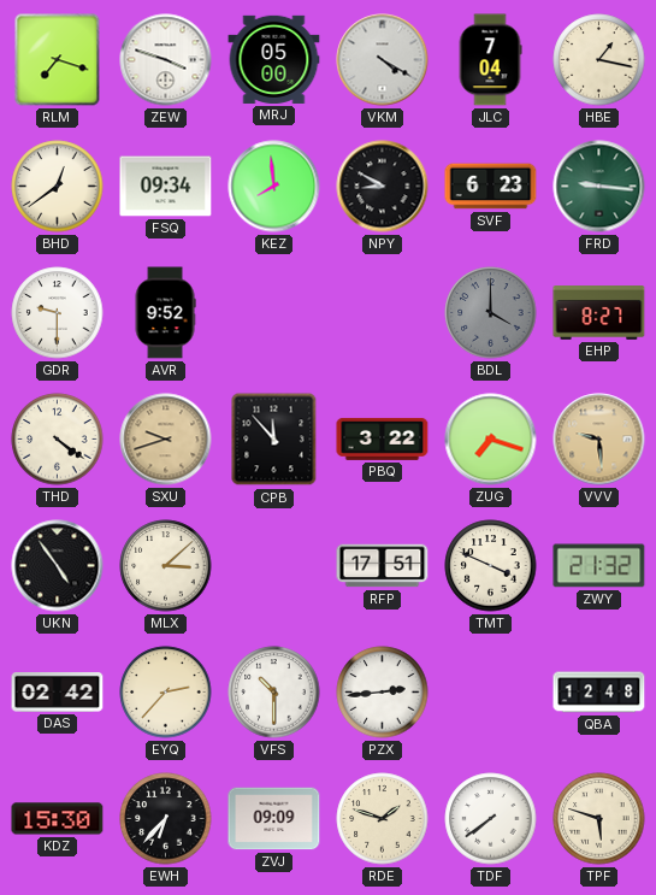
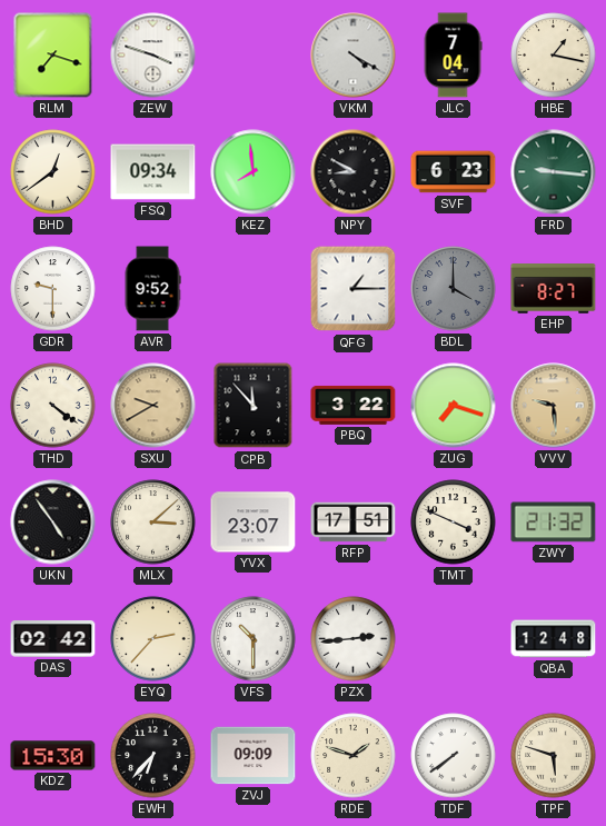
MRJ: 05:00 -> none
QFG: none -> 1:15
SXU: 9:42 -> 9:40
YVX: none -> 23:07
